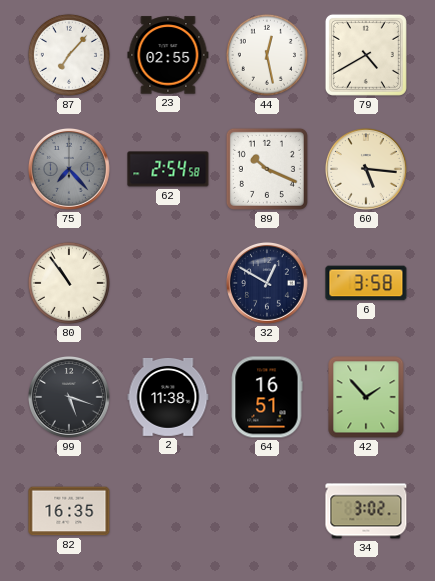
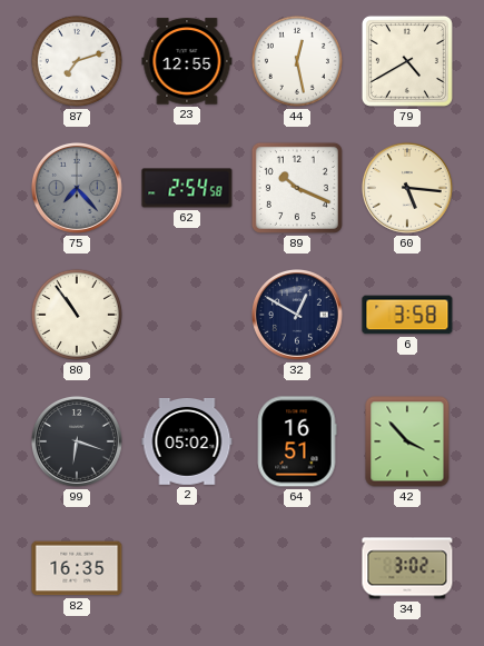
87: 7:07 -> 7:12
23: 02:55 -> 12:55
99: 5:18 -> 6:18
2: 11:38 -> 05:02
42: 1:53 -> 3:53
